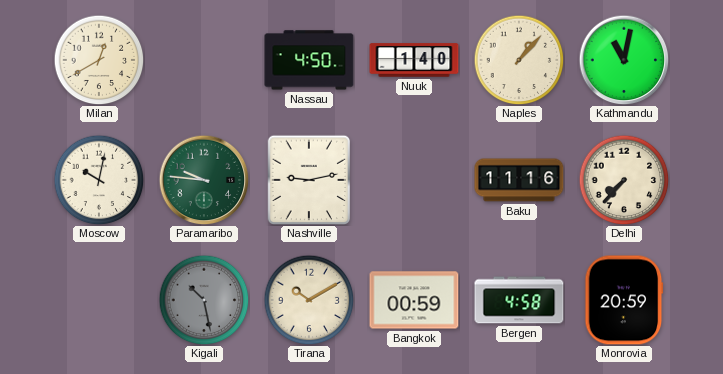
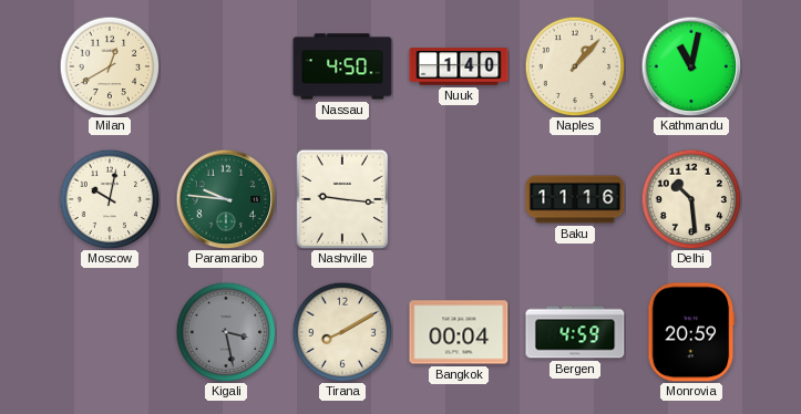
Nashville: 9:13 -> 9:16
Delhi: 7:37 -> 10:29
Kigali: 10:28 -> 3:28
Tirana: 10:10 -> 8:10
Bangkok: 00:59 -> 00:04
Bergen: 4:58 -> 4:59
